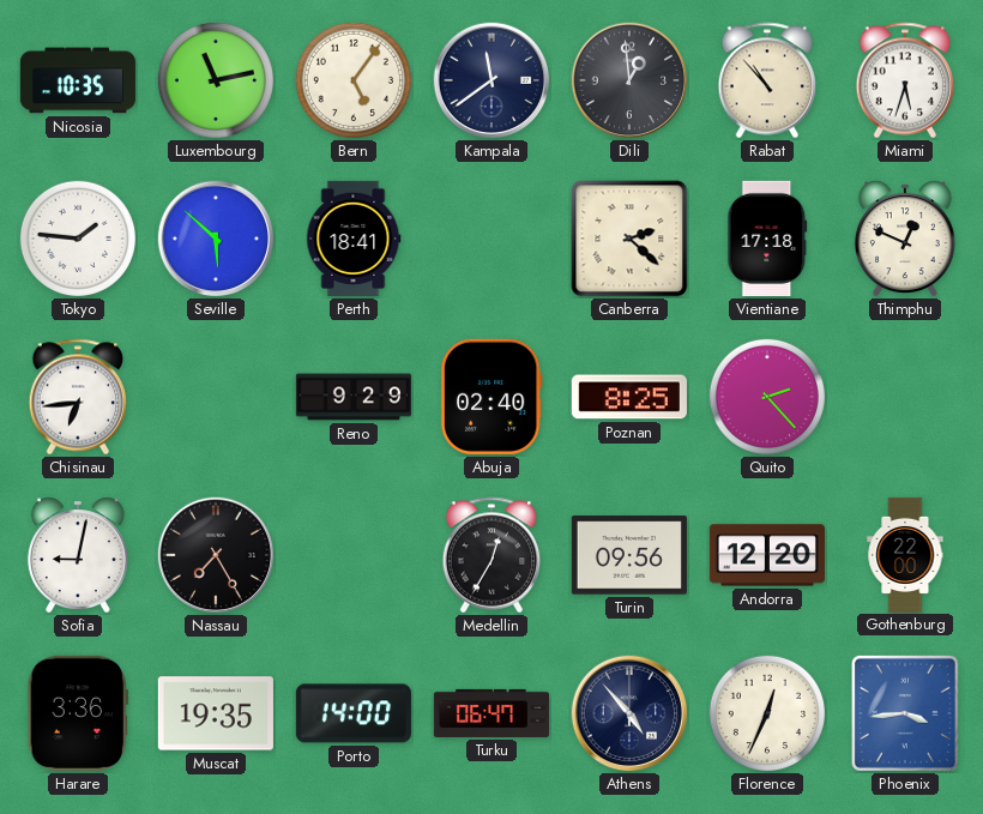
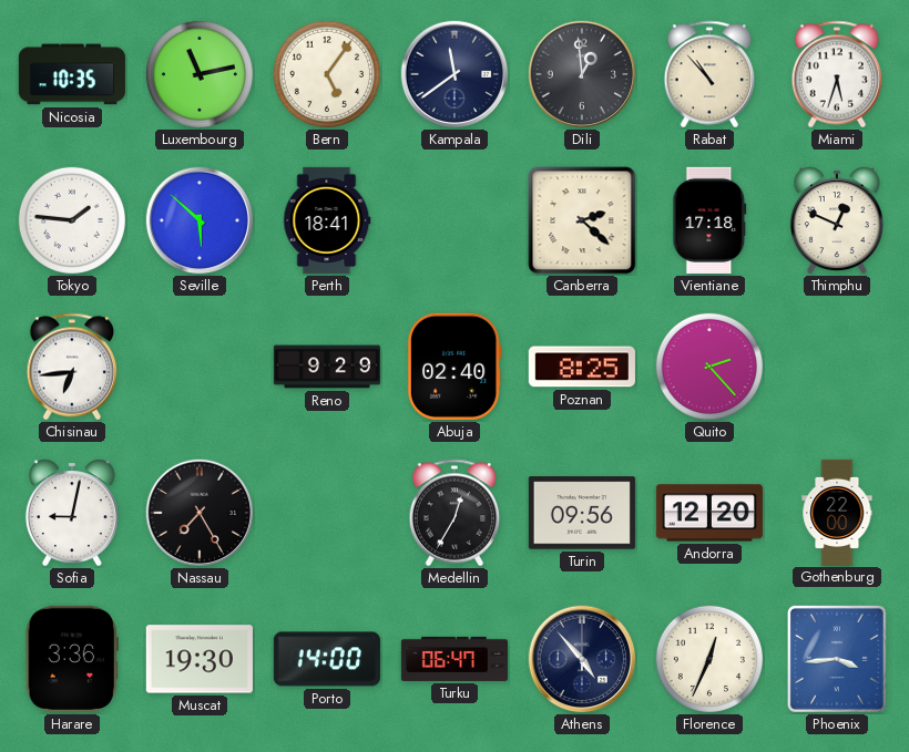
Muscat: 19:35 -> 19:30
